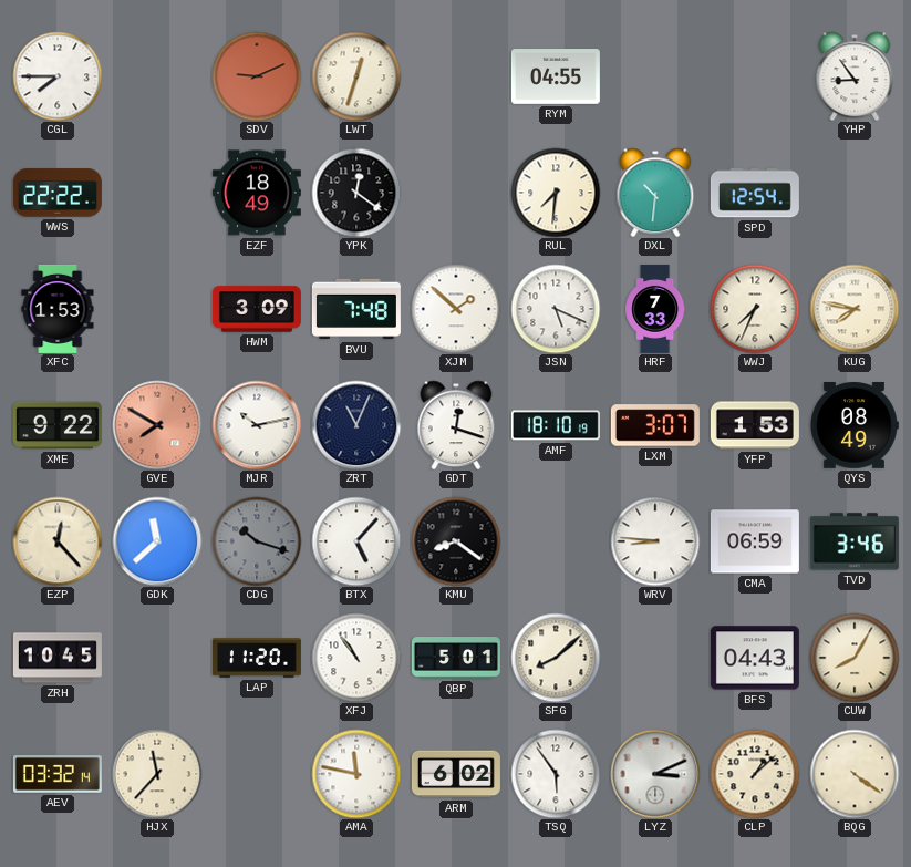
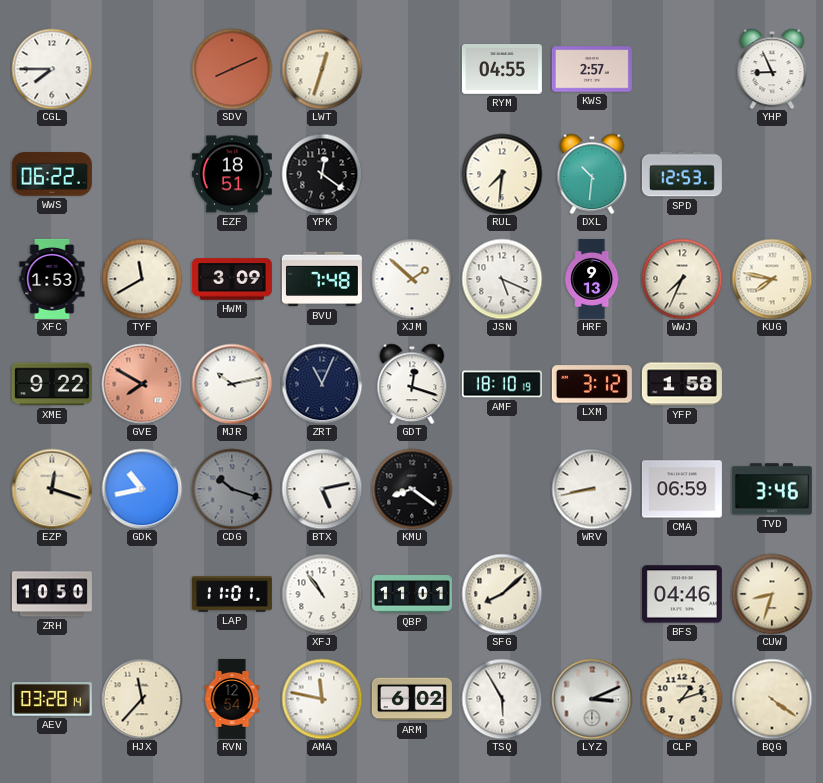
SDV: 9:11 -> 8:11
KWS: none -> 2:57
YHP: 8:54 -> 8:56
WWS: 22:22 -> 06:22
EZF: 18:49 -> 18:51
SPD: 12:54 -> 12:53
TYF: none -> 11:40
HRF: 7:33 -> 9:13
LXM: 3:07 -> 3:12
YFP: 1:53 -> 1:58
QYS: 08:49 -> none
EZP: 12:23 -> 12:18
GDK: 11:38 -> 10:43
BTX: 5:07 -> 5:13
WRV: 8:46 -> 8:43
ZRH: 10:45 -> 10:50
LAP: 11:20 -> 11:01
QBP: 5:01 -> 11:01
BFS: 04:43 -> 04:46
CUW: 8:05 -> 8:33
AEV: 03:32 -> 03:28
RVN: none -> 12:54
TSQ: 5:54 -> 5:55
CLP: 1:08 -> 1:12
